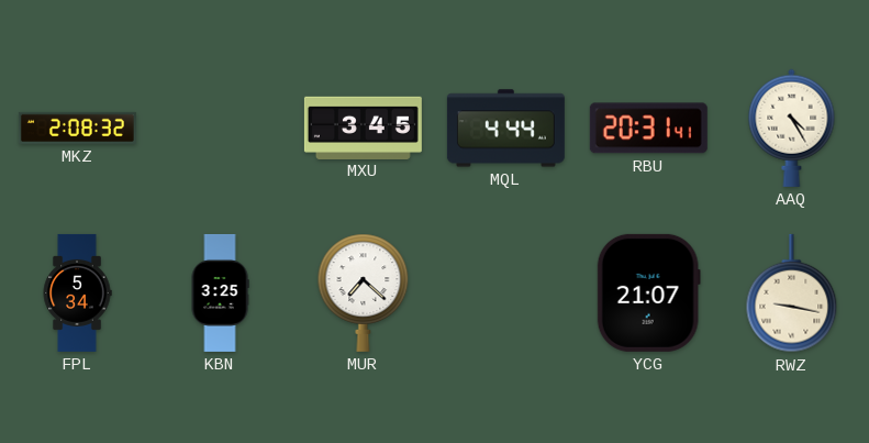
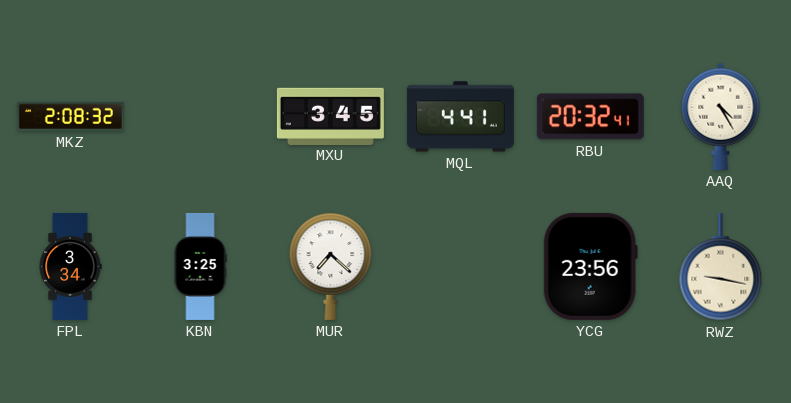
MQL: 4:44 -> 4:41
RBU: 20:31 -> 20:32
FPL: 5:34 -> 3:34
YCG: 21:07 -> 23:56
